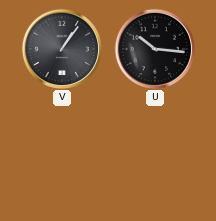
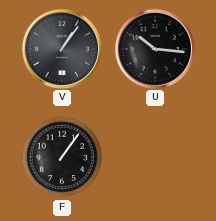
F: none -> 1:06
